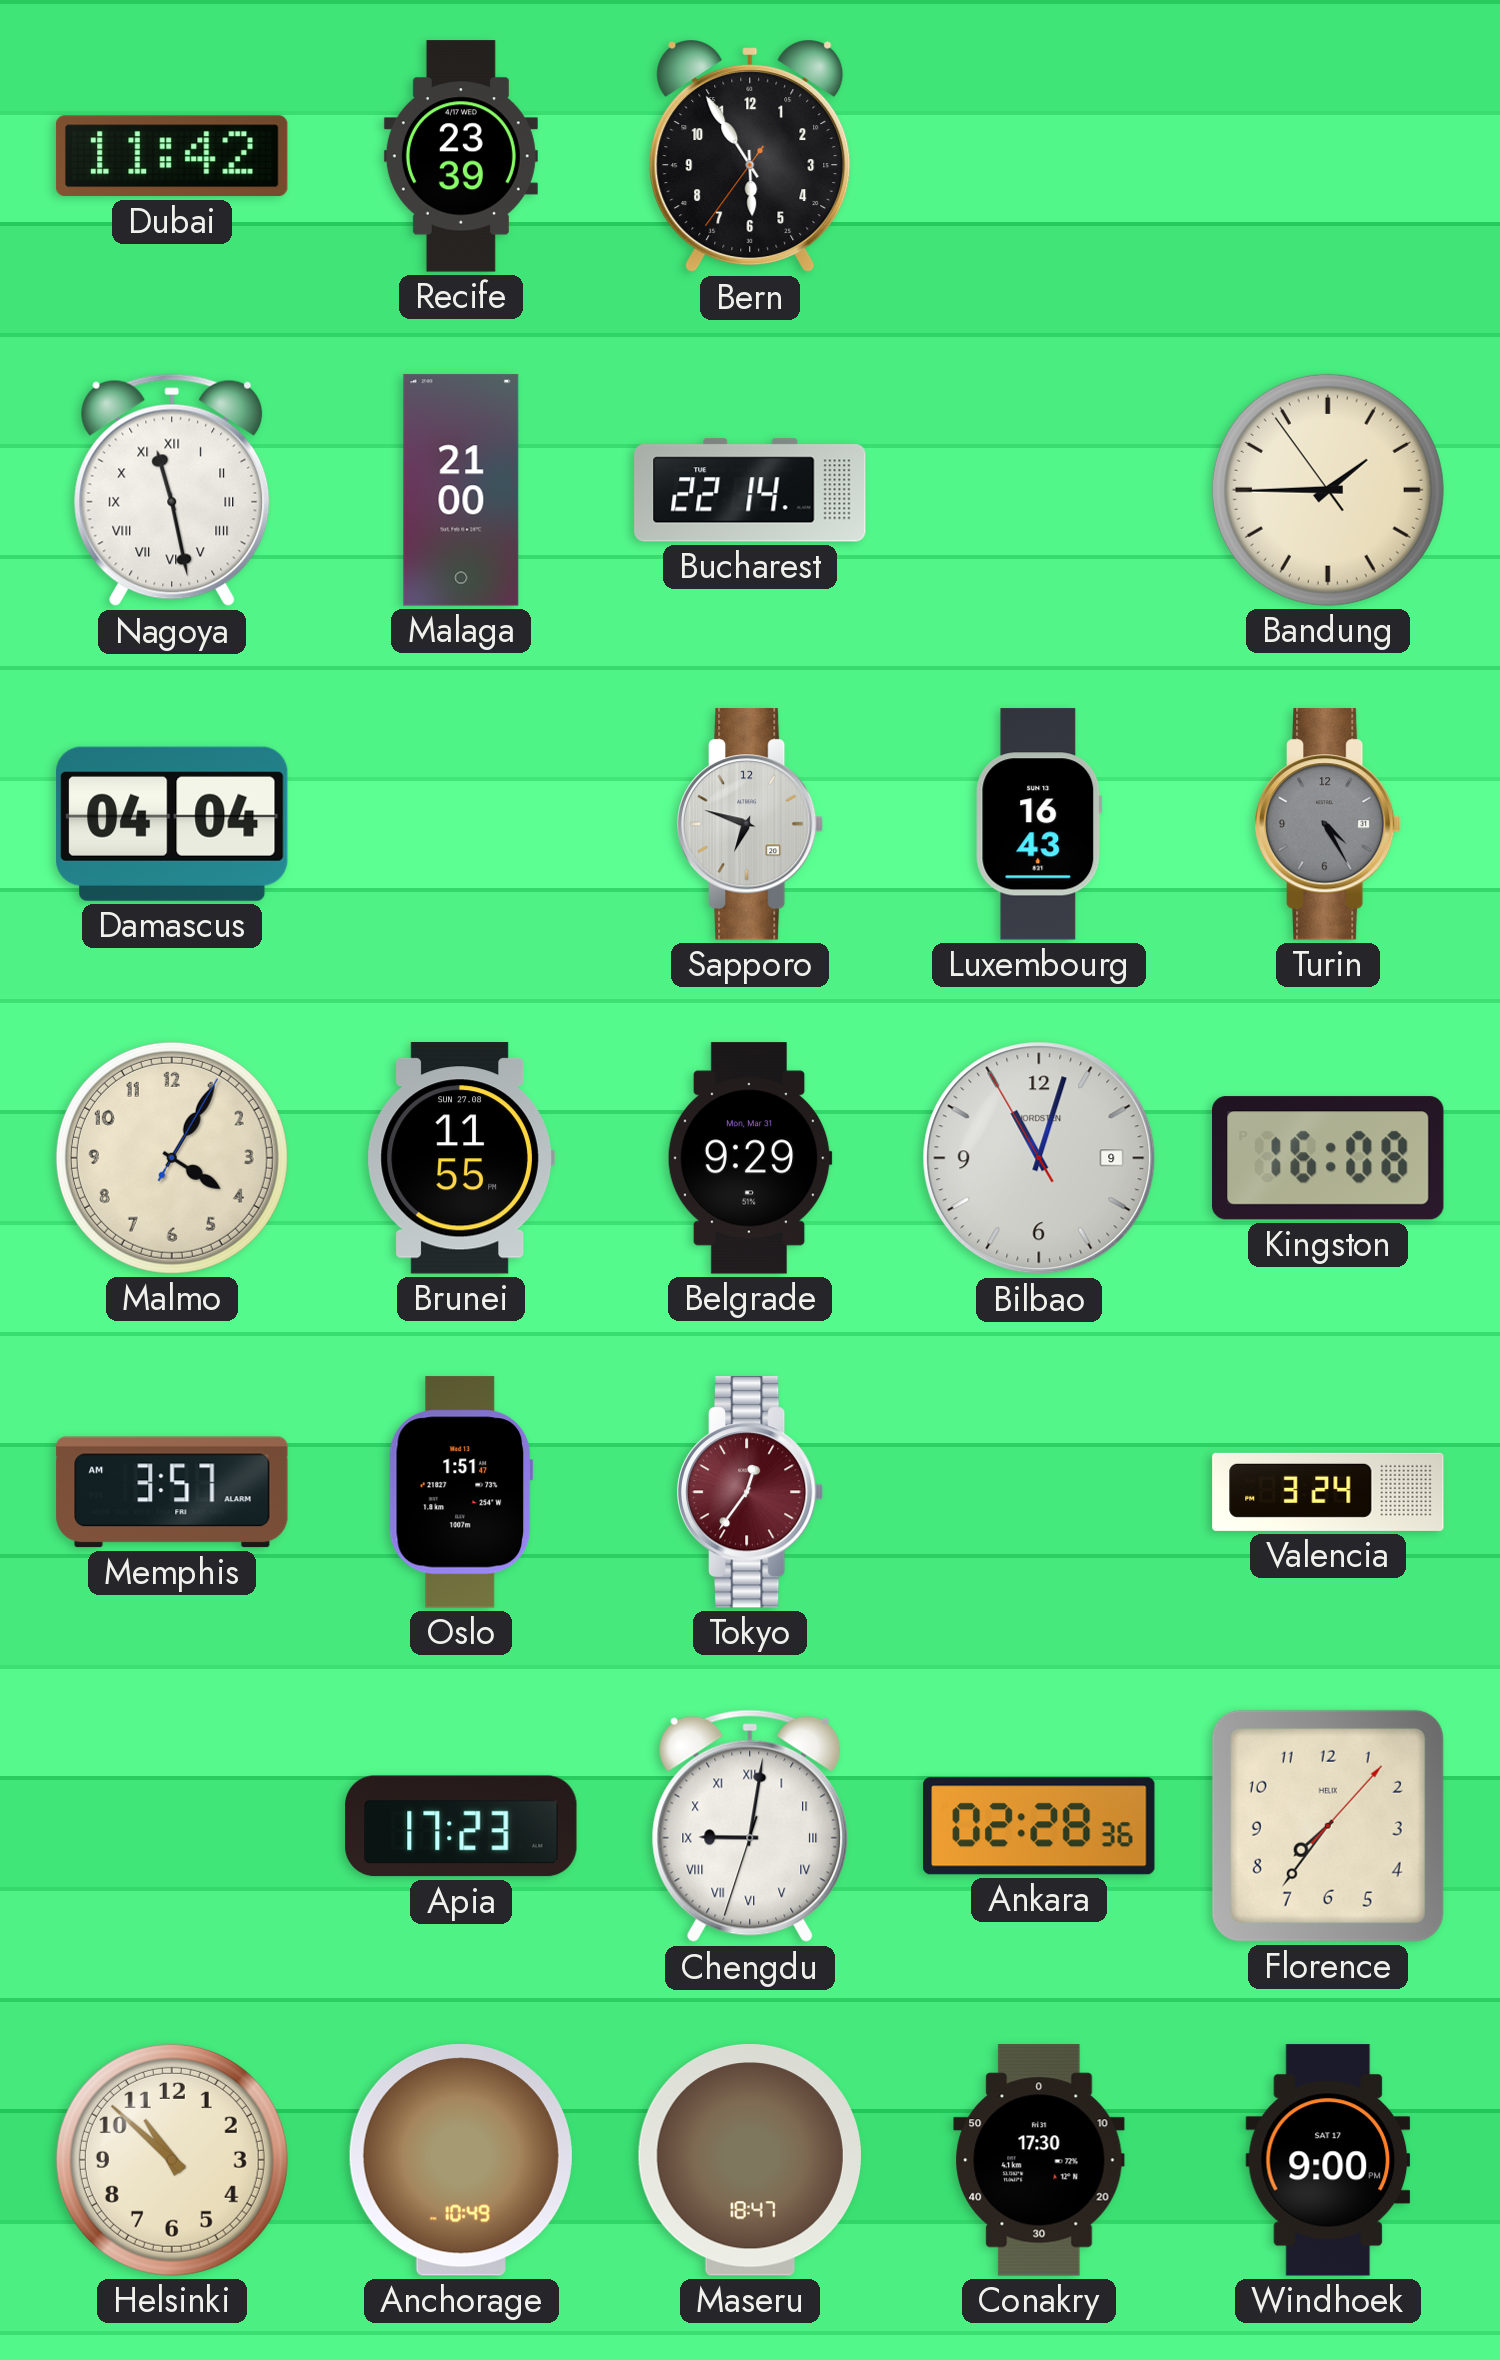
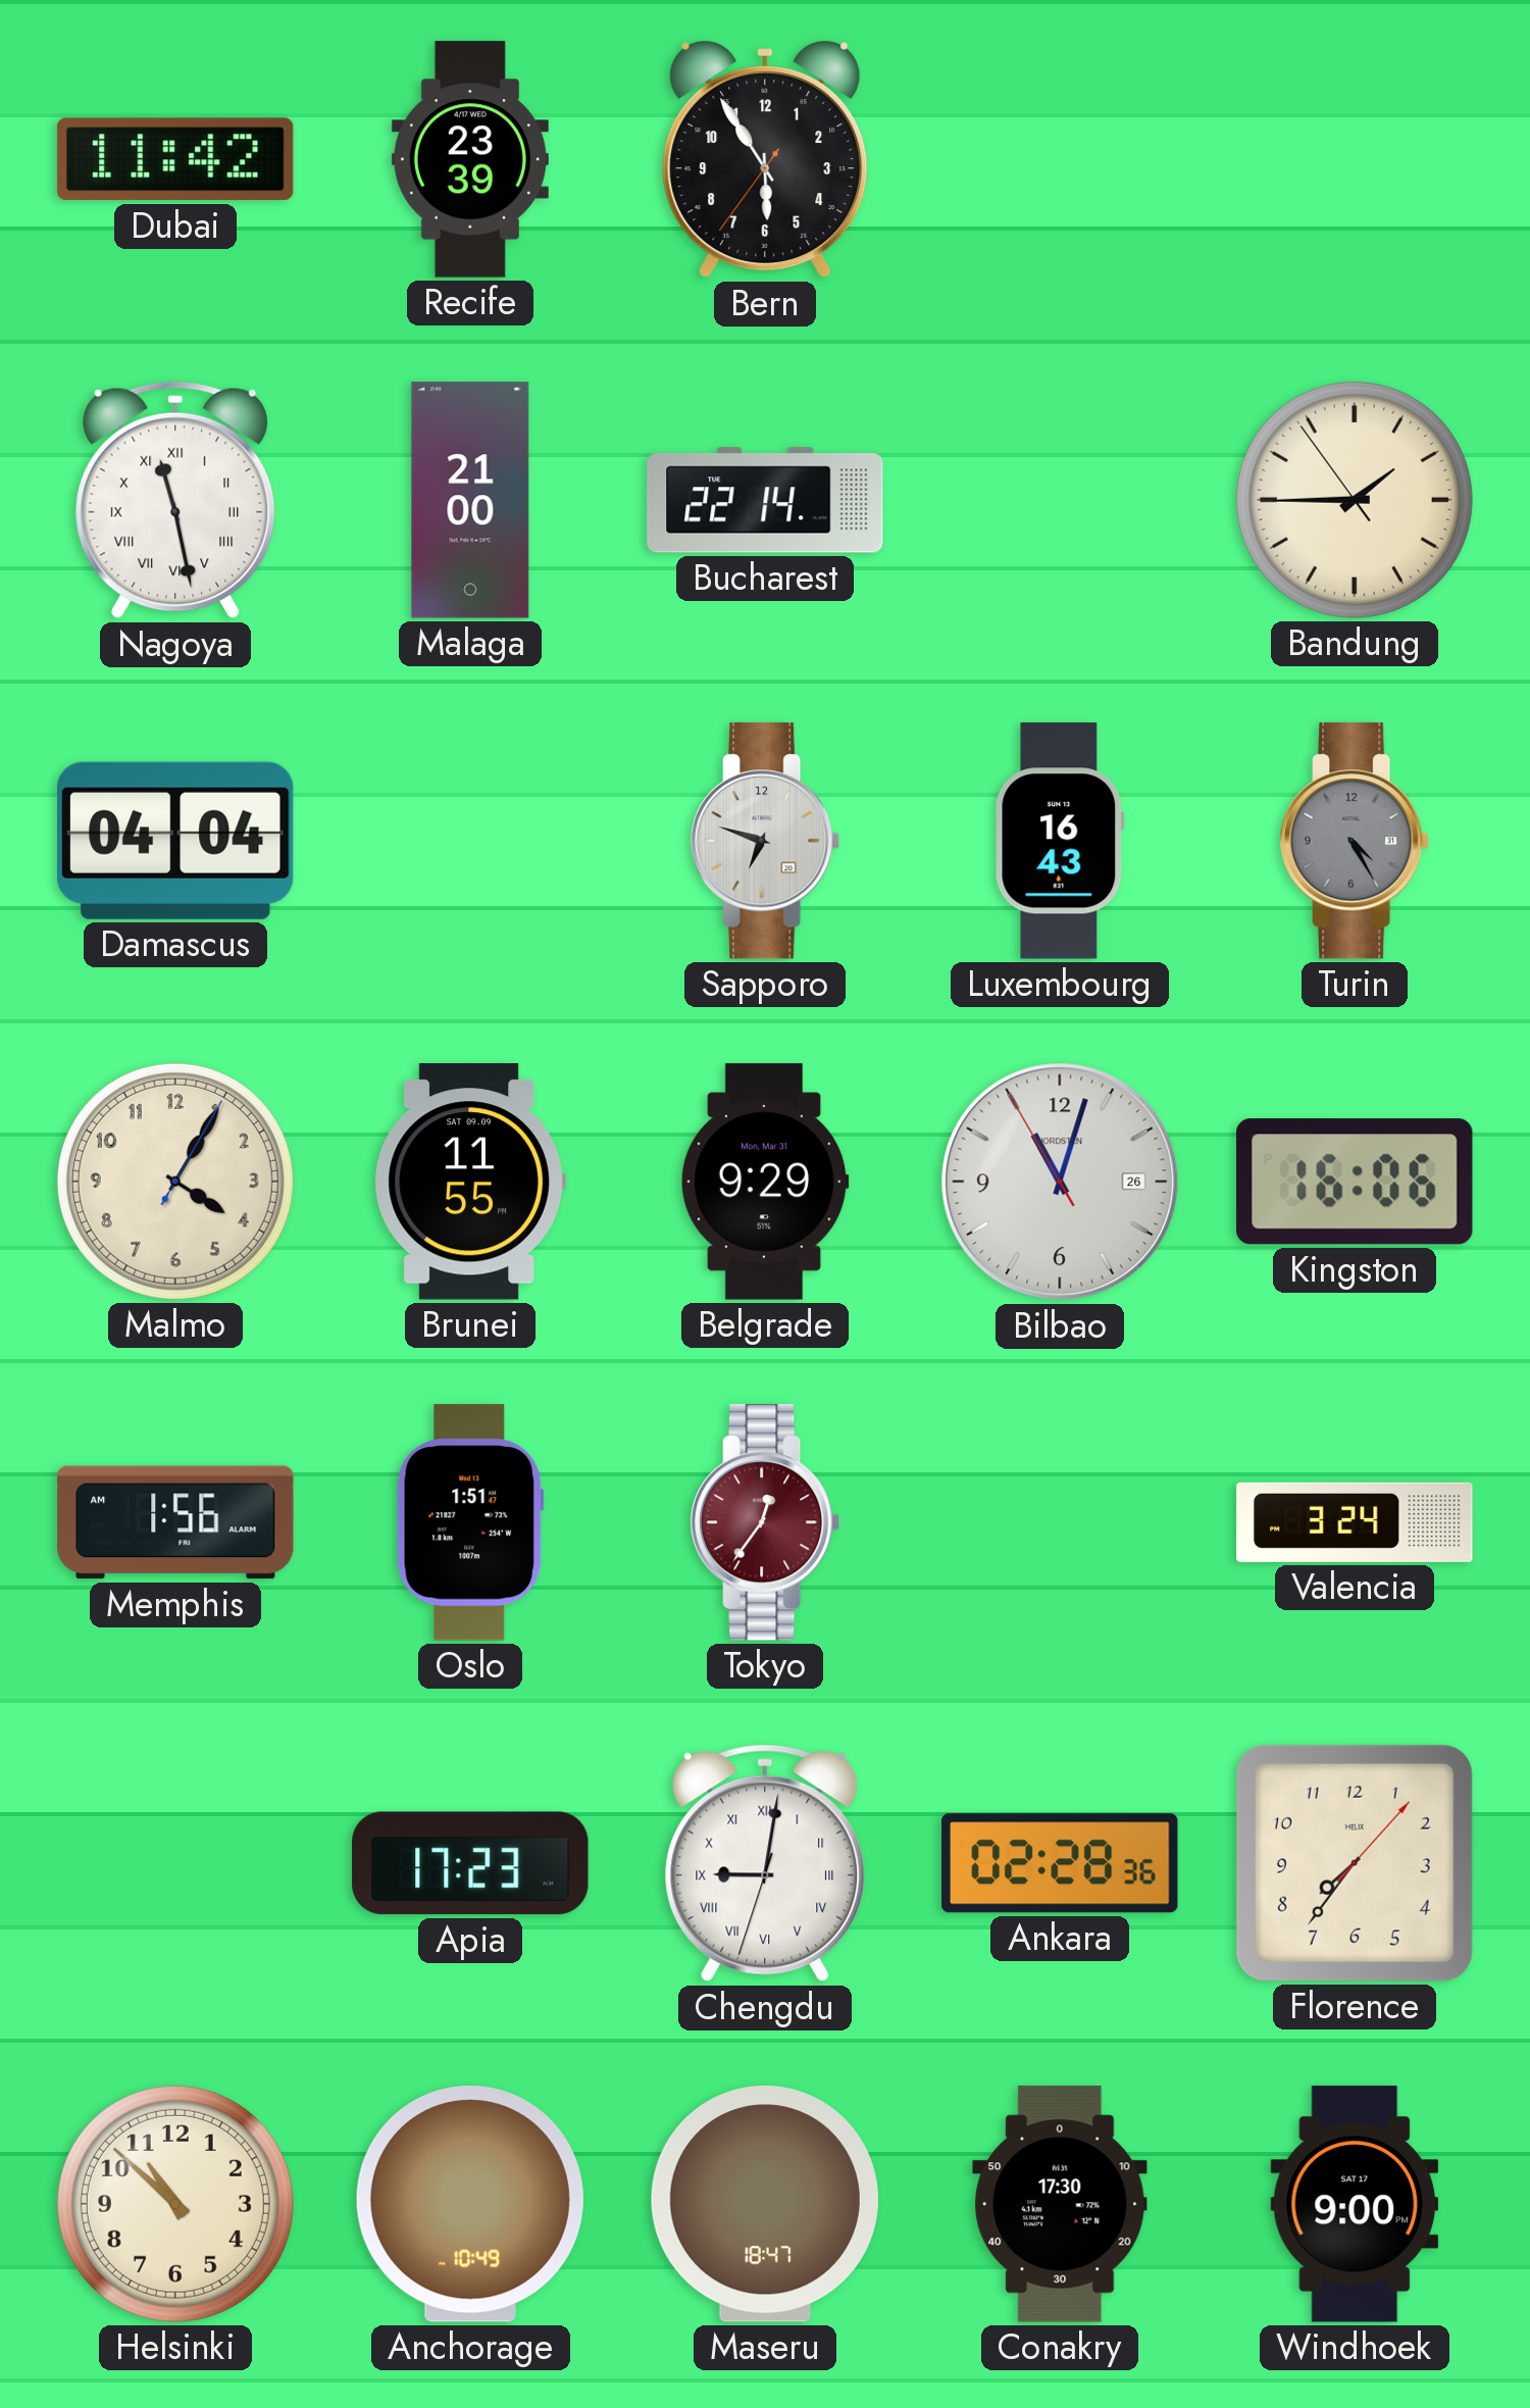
Brunei date: SUN 27.08 -> SAT 09.09
Bilbao date: 9 -> 26
Kingston: 16:08 -> 16:06
Memphis: 3:57 -> 1:56
